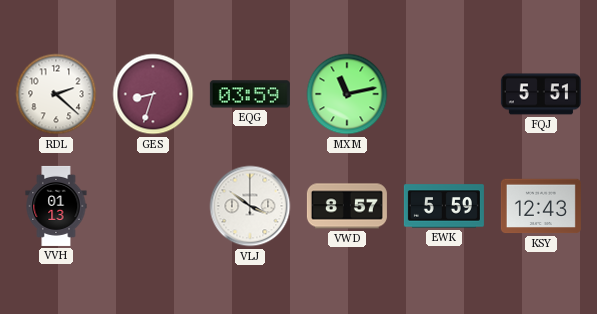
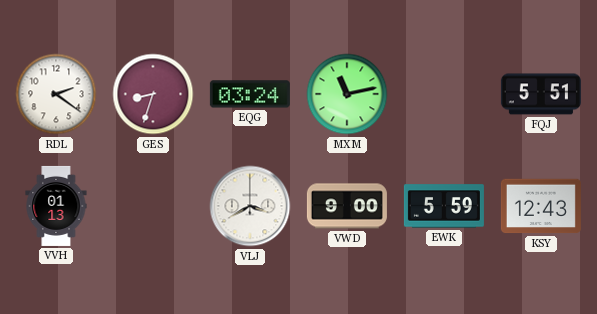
RDL: 2:22 -> 2:21
EQG: 03:59 -> 03:24
VLJ: 3:51 -> 3:40
VWD: 8:57 -> 9:00
